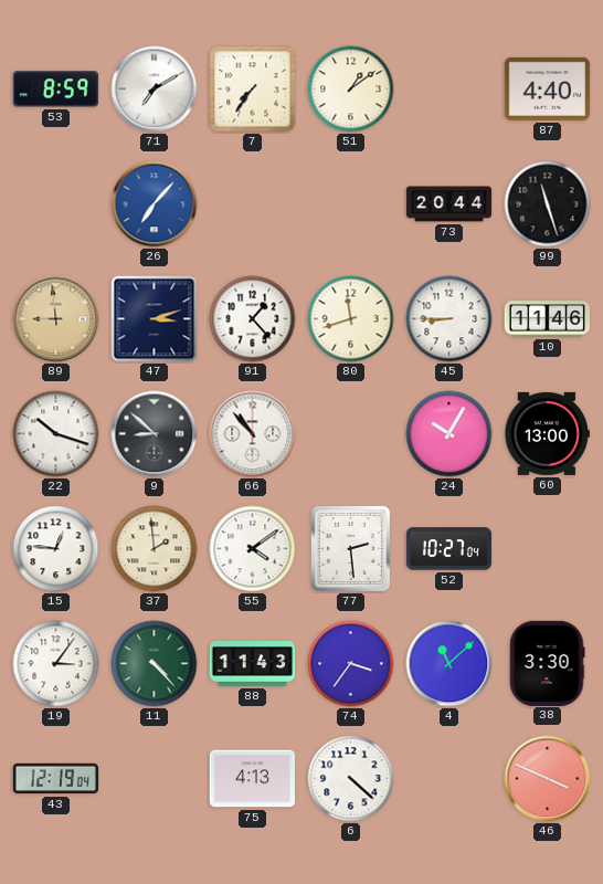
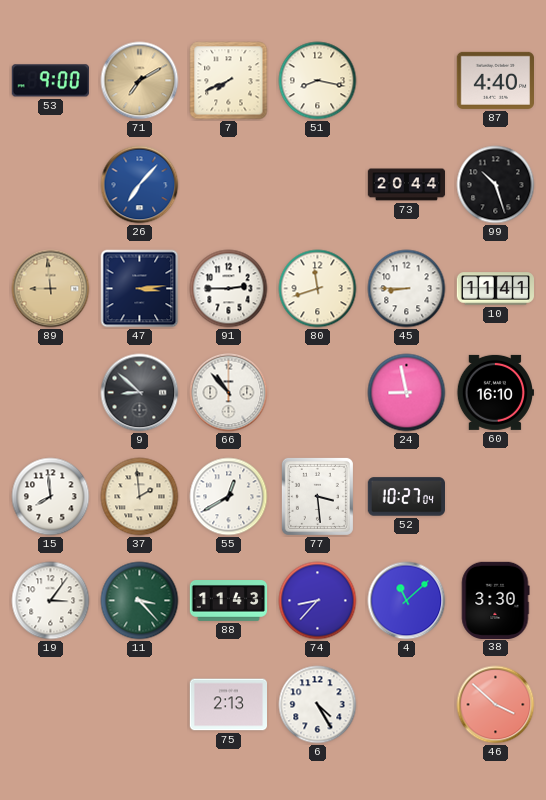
53: 8:59 -> 9:00
71 dial: white -> champagne
7: 7:36 -> 7:41
51: 1:09 -> 8:17
99: 11:27 -> 10:27
47: 3:12 -> 3:14
91: 1:23 -> 2:45
10: 11:46 -> 11:41
22: 10:18 -> none
24: 10:05 -> 8:58
60: 13:00 -> 16:10
15: 12:46 -> 7:59
55: 4:09 -> 12:40
77: 2:29 -> 3:29
11: 4:23 -> 3:23
74: 3:36 -> 8:37
43: 12:19 -> none
75: 4:13 -> 2:13
6: 4:22 -> 4:25
46: 3:49 -> 3:52
